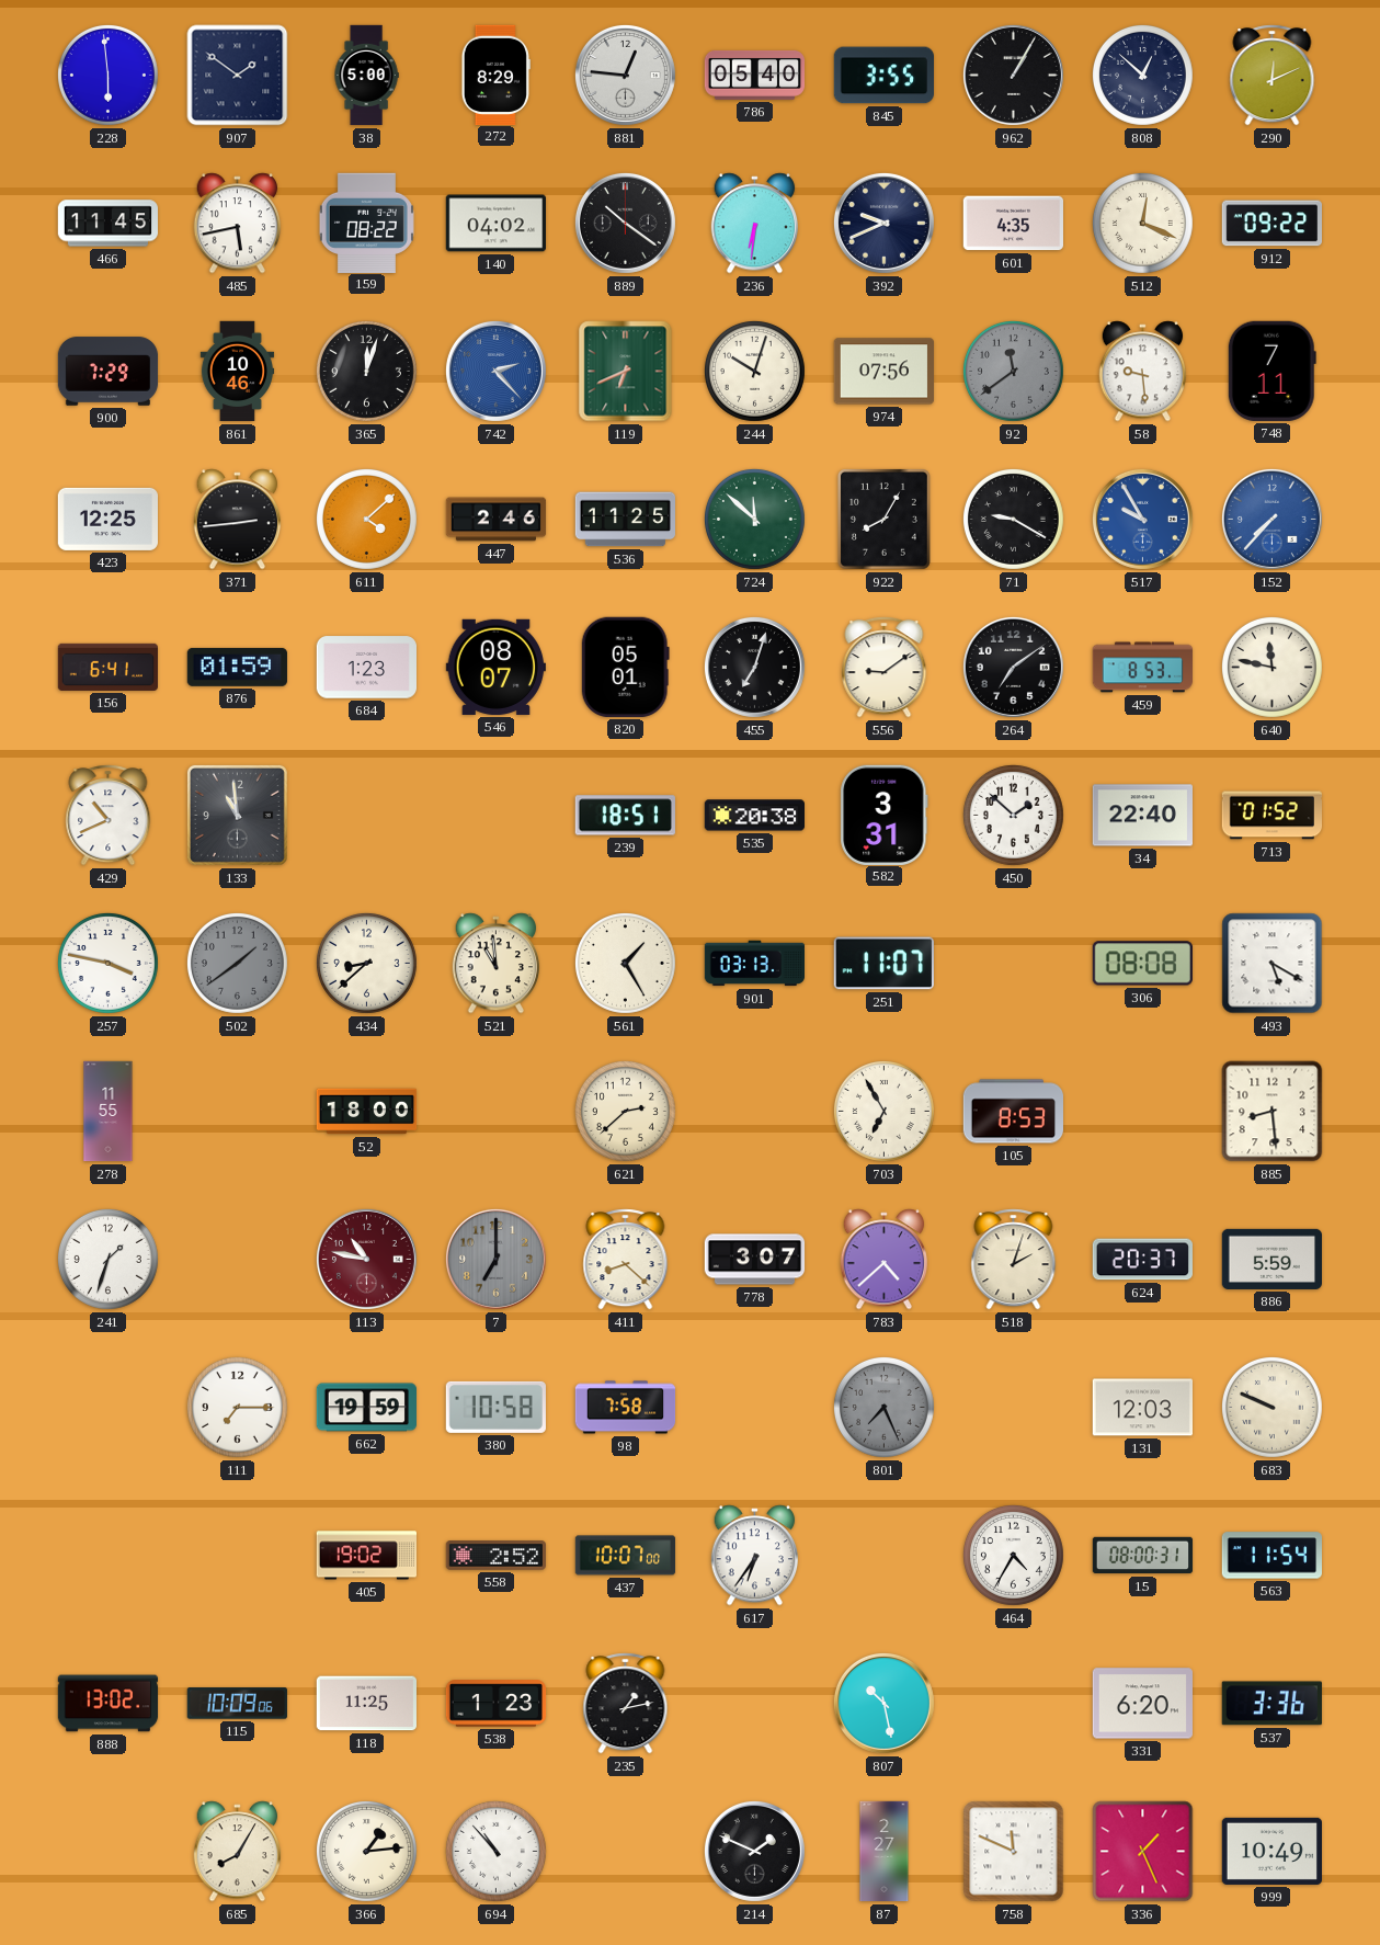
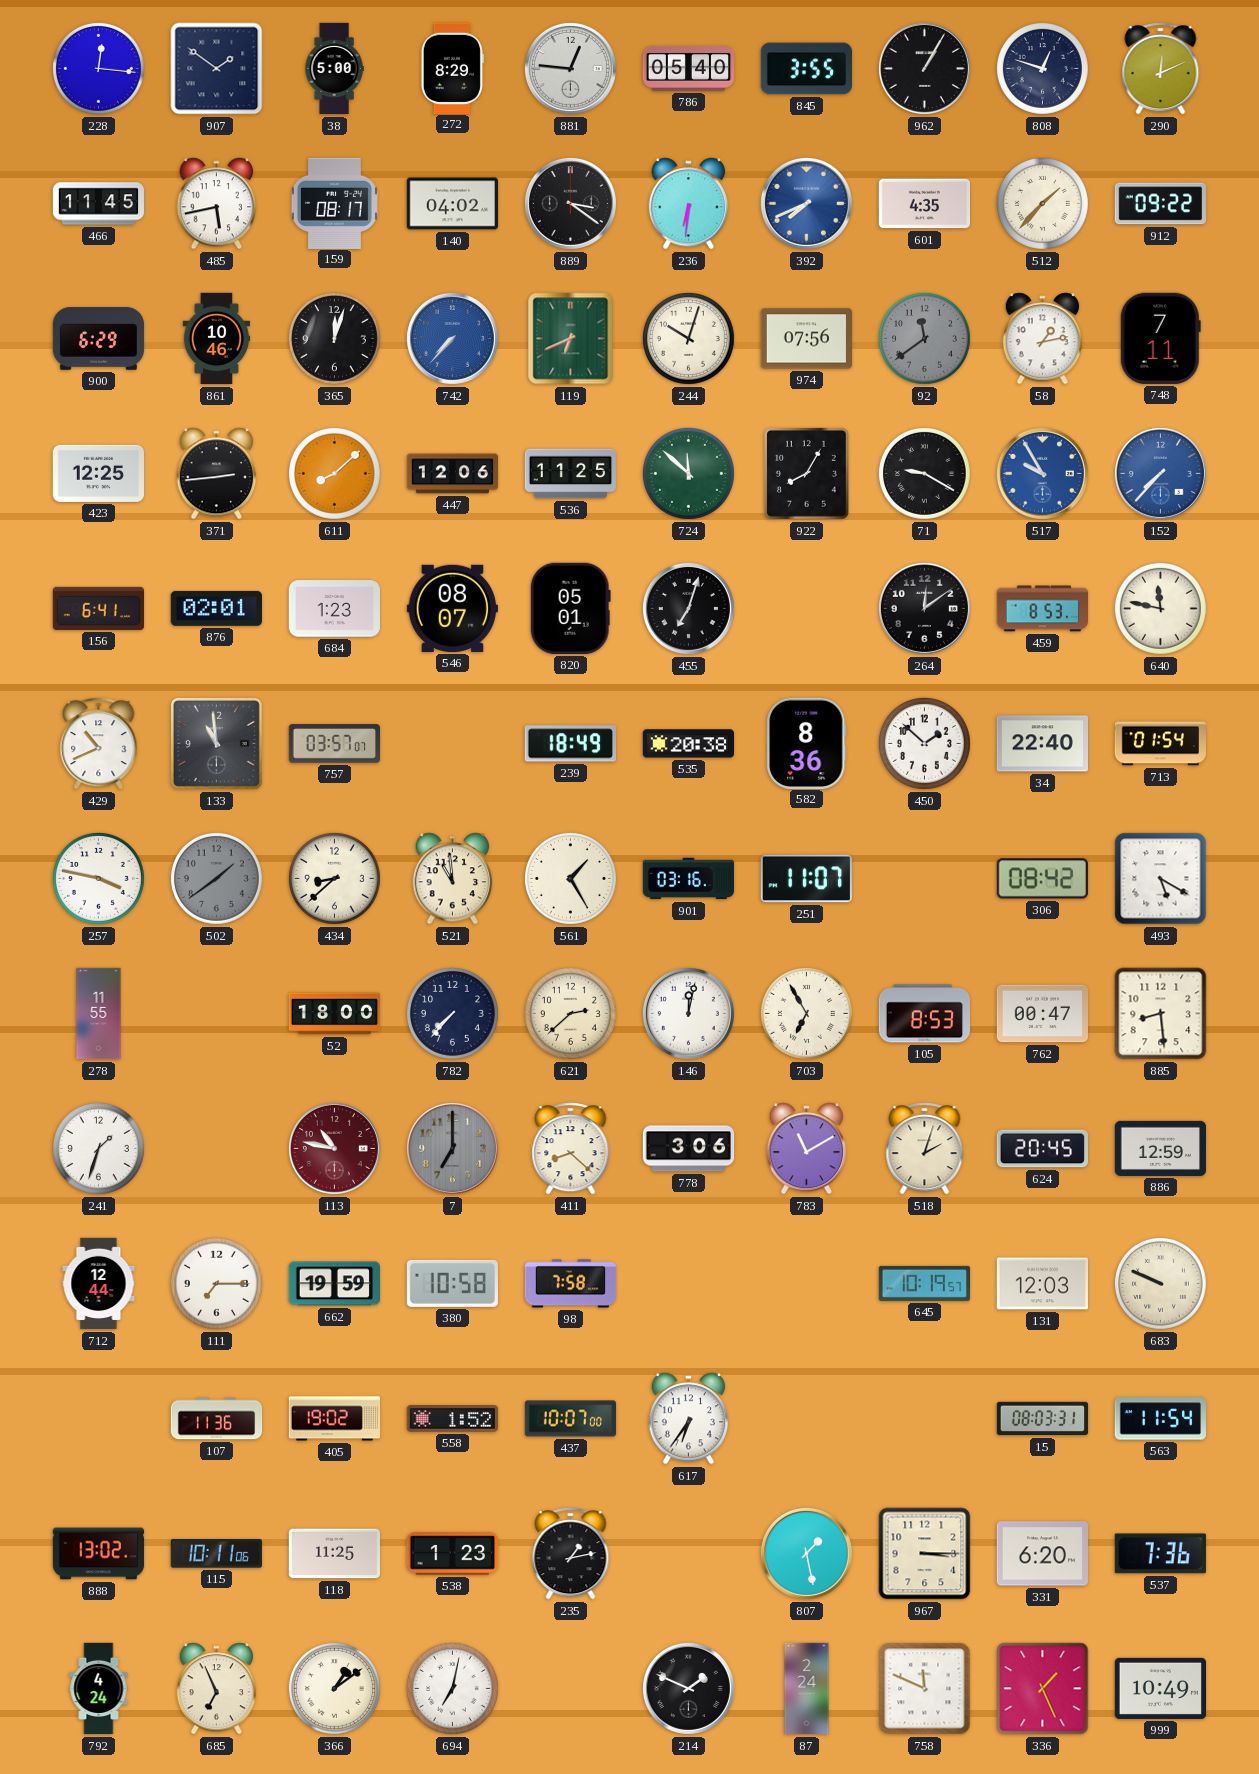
228: 5:59 -> 12:16
808: 12:52 -> 12:48
159: 08:22 -> 08:17
889: 10:21 -> 3:21
392: 9:41 -> 7:41
392 dial: navy -> blue
512: 12:19 -> 1:37
900: 7:29 -> 6:29
742: 2:23 -> 7:37
58: 9:29 -> 1:13
611: 4:08 -> 8:08
447: 2:46 -> 12:06
876: 01:59 -> 02:01
556: 9:09 -> none
264: 7:09 -> 12:09
757: none -> 03:57
239: 18:51 -> 18:49
582: 3:31 -> 8:36
713: 01:52 -> 01:54
901: 03:13 -> 03:16
306: 08:08 -> 08:42
782: none -> 7:37
146: none -> 12:02
762: none -> 00:47
778: 3:07 -> 3:06
783: 4:38 -> 11:10
624: 20:37 -> 20:45
886: 5:59 -> 12:59
712: none -> 12:44
801: 7:26 -> none
645: none -> 10:19
107: none -> 11:36
558: 2:52 -> 1:52
464: 4:35 -> none
15: 08:00 -> 08:03
115: 10:09 -> 10:11
807: 10:28 -> 1:28
967: none -> 3:15
537: 3:36 -> 7:36
792: none -> 4:24
685: 8:05 -> 6:56
366: 1:14 -> 1:09
694: 10:53 -> 7:02
87: 2:27 -> 2:24
